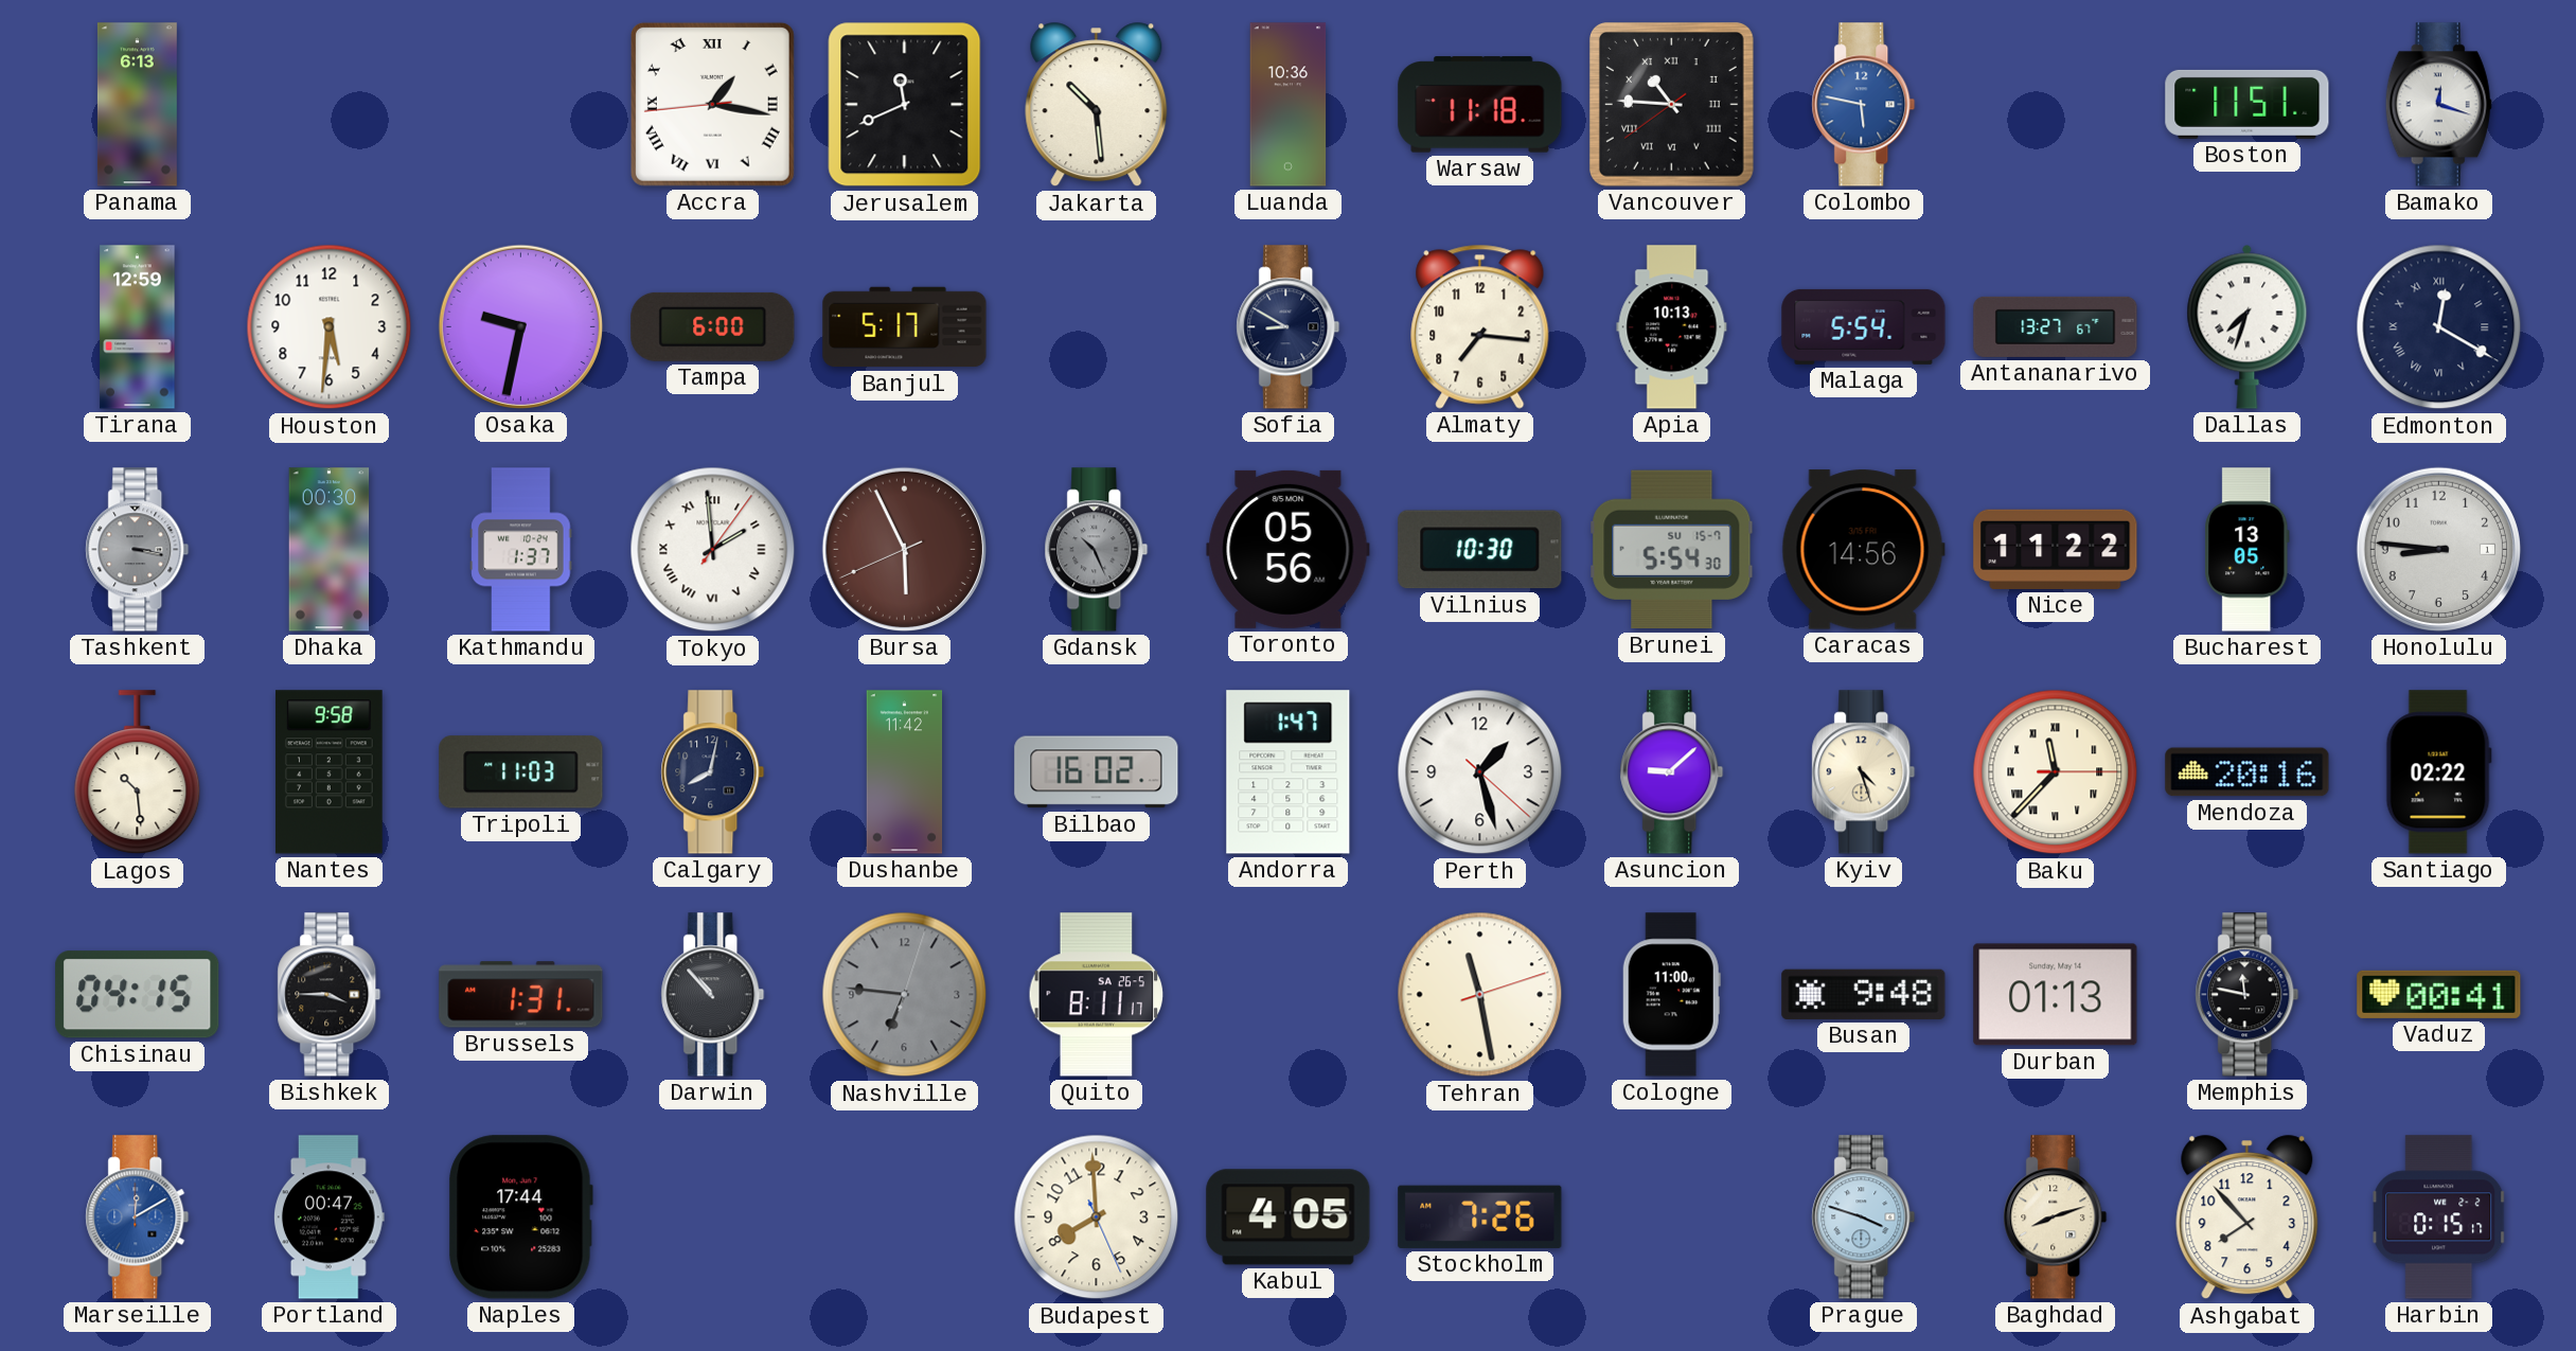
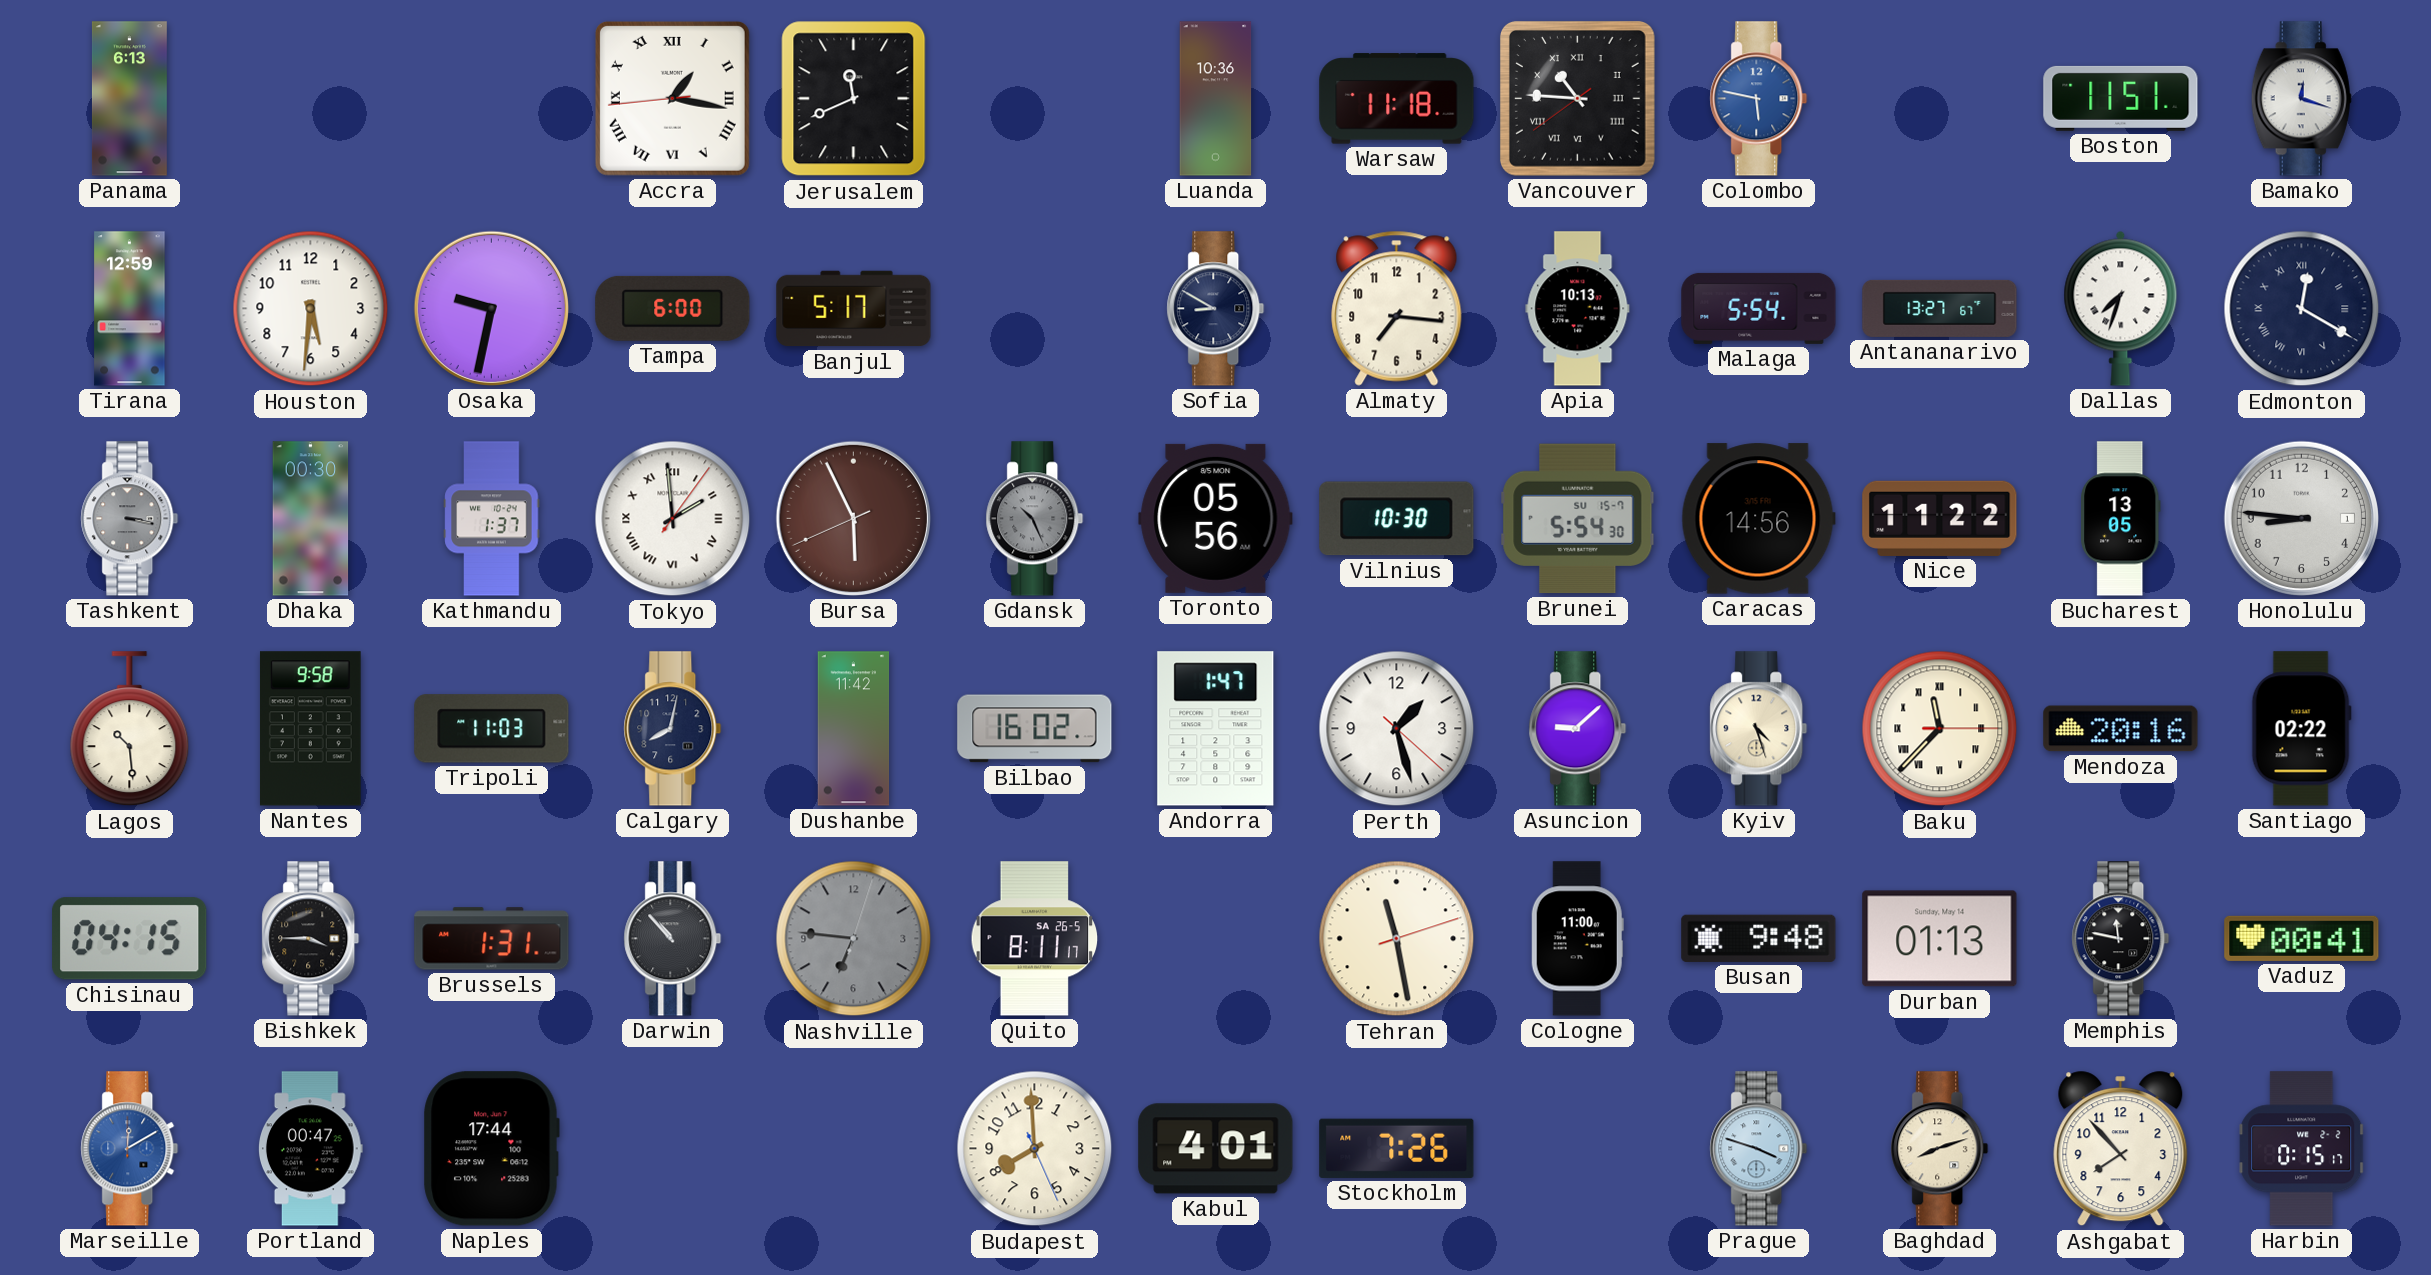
Jakarta: 10:29 -> none
Kabul: 4:05 -> 4:01
